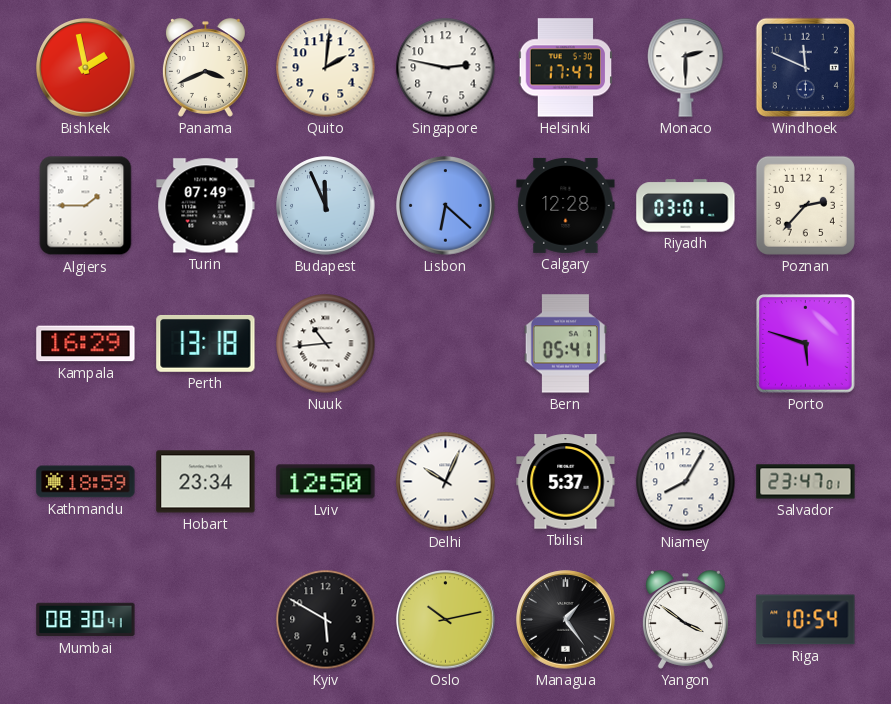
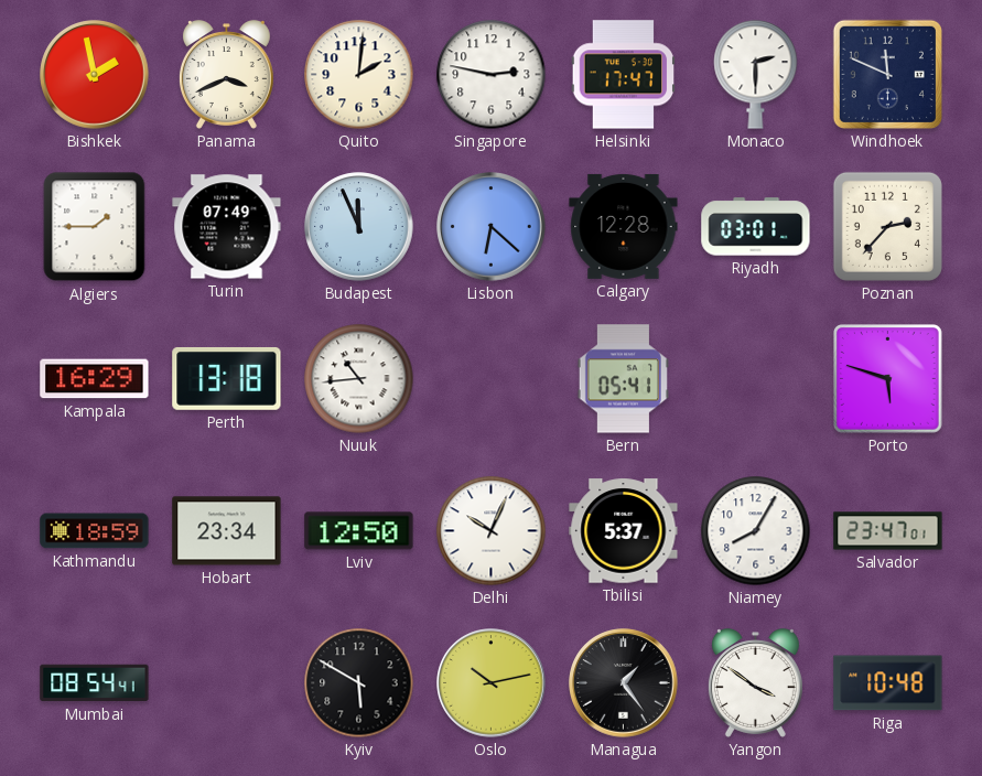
Mumbai: 08:30 -> 08:54
Riga: 10:54 -> 10:48
